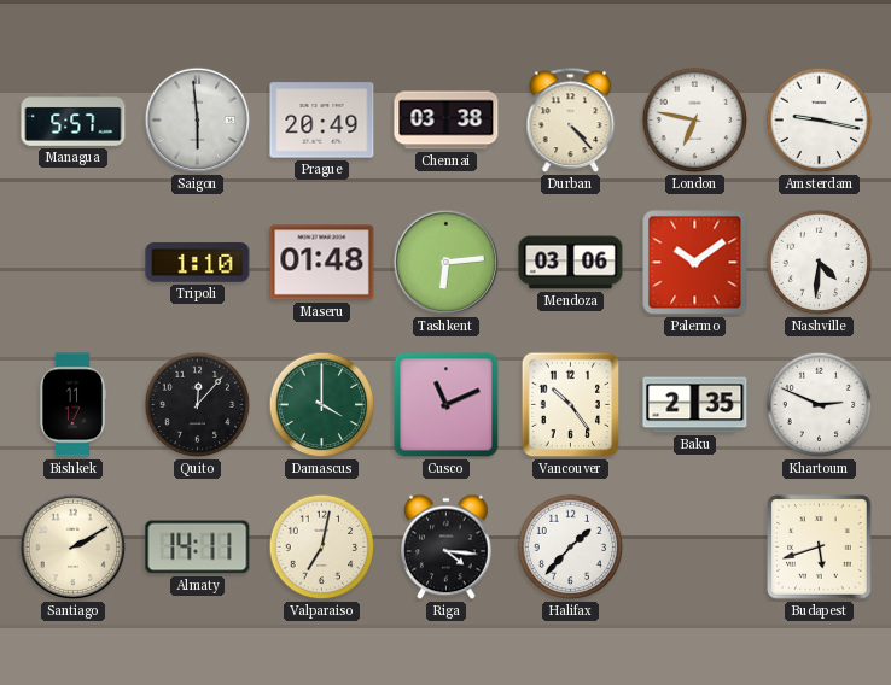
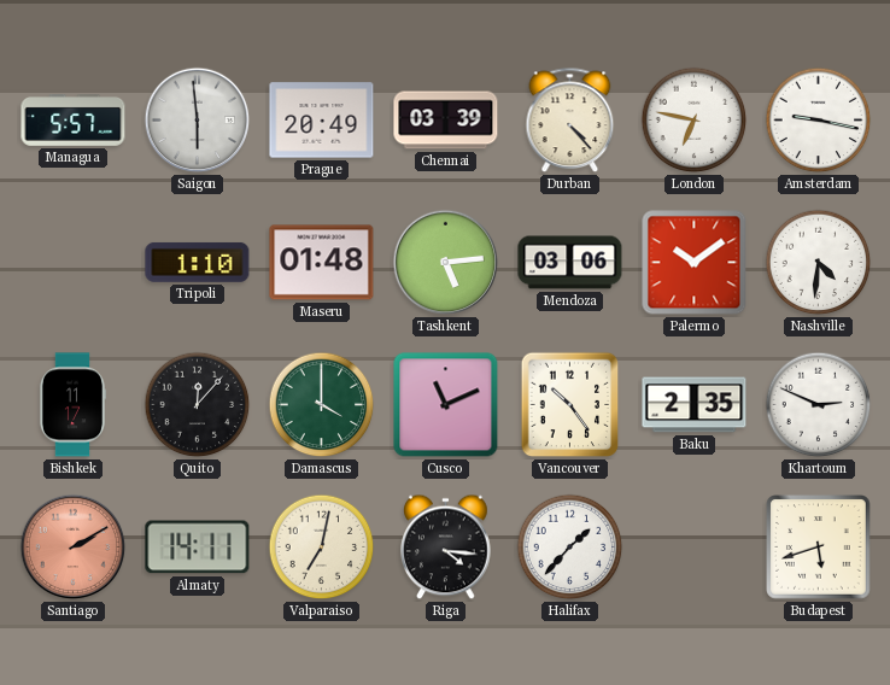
Chennai: 03:38 -> 03:39
Tashkent: 6:14 -> 5:14
Santiago dial: cream -> salmon
